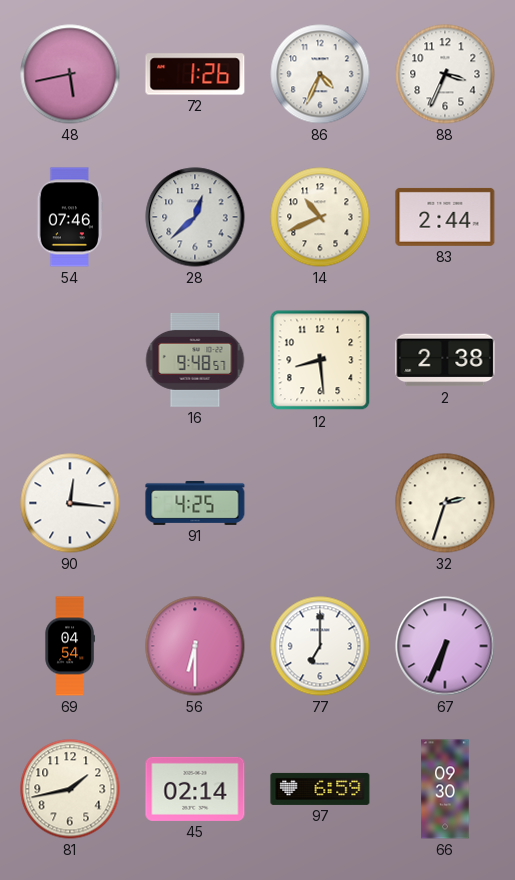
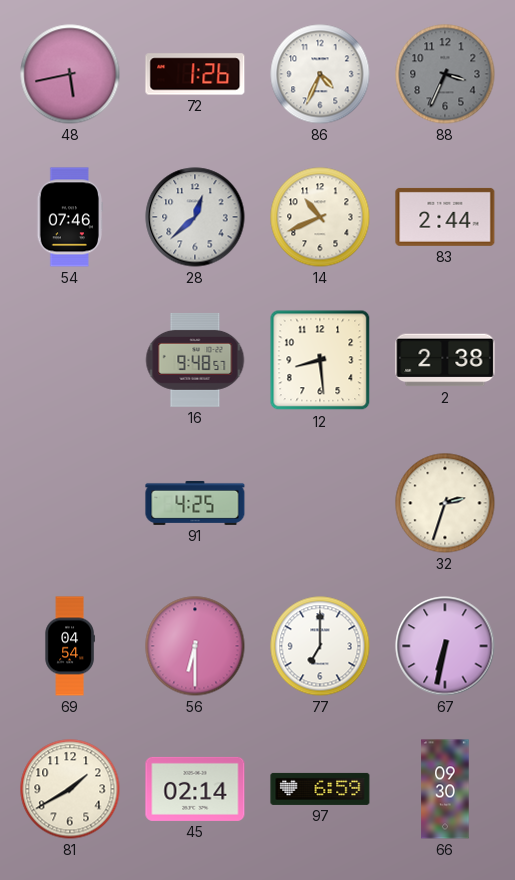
88 dial: white -> grey
90: 12:16 -> none
67: 6:34 -> 6:32
81: 1:43 -> 1:40
